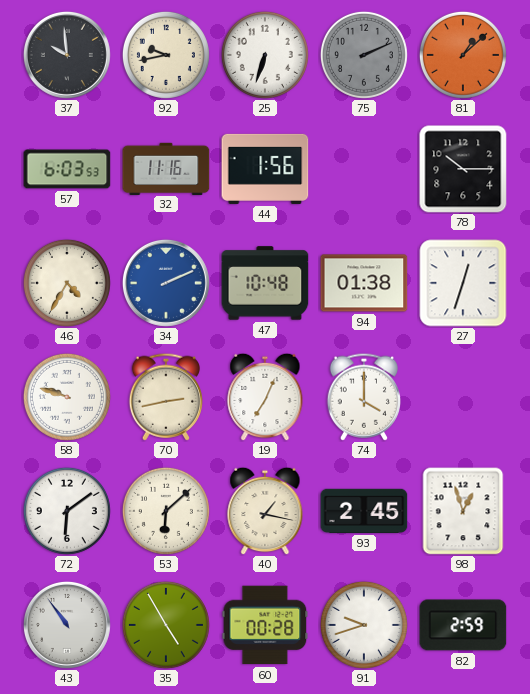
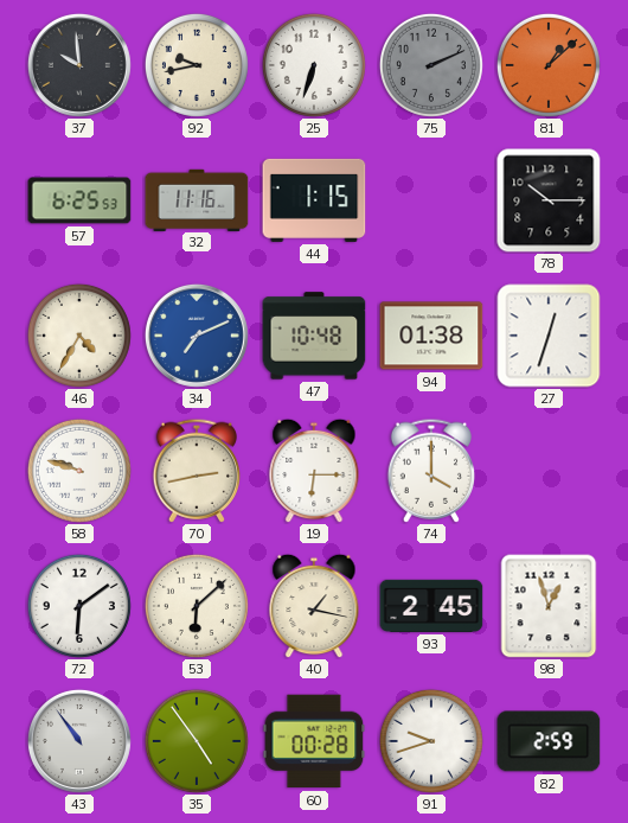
57: 6:03 -> 6:25
44: 1:56 -> 1:15
34: 2:11 -> 7:11
19: 7:04 -> 6:15
35: 4:55 -> 4:54
